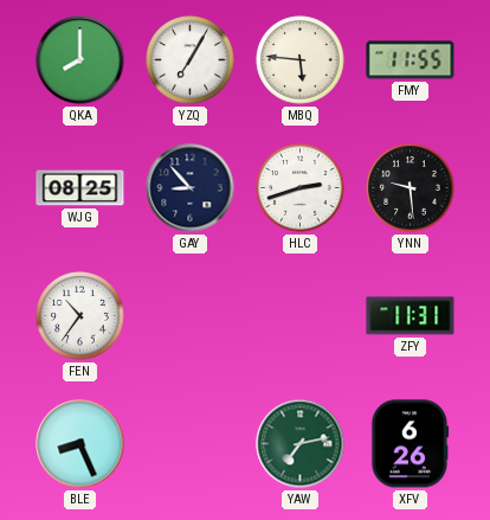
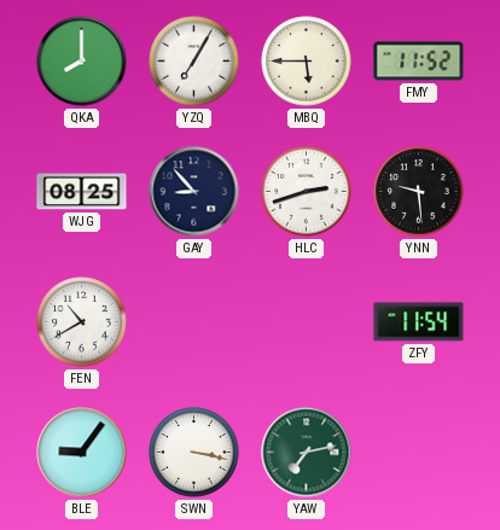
MBQ: 5:46 -> 5:45
FMY: 11:55 -> 11:52
FEN: 10:36 -> 10:40
ZFY: 11:31 -> 11:54
BLE: 8:26 -> 9:06
SWN: none -> 3:17
XFV: 6:26 -> none
